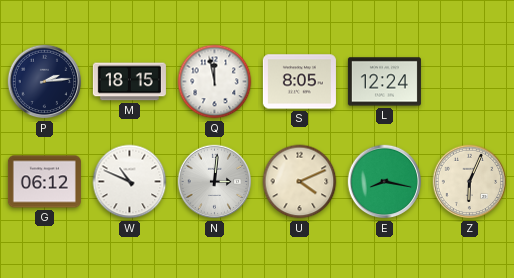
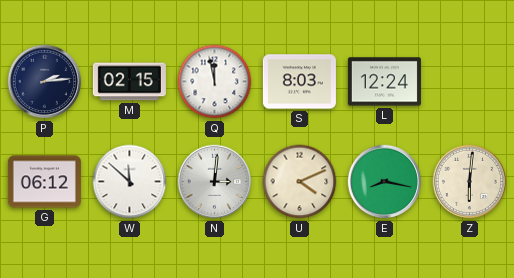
M: 18:15 -> 02:15
S: 8:05 -> 8:03
W: 10:49 -> 11:52
Z: 6:04 -> 6:01
